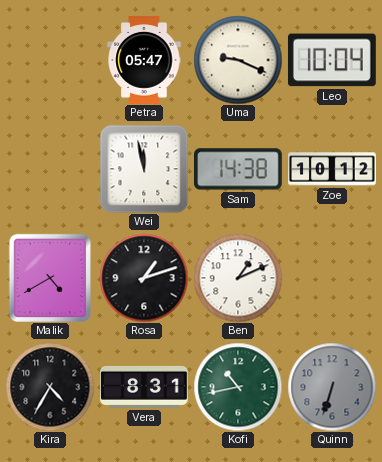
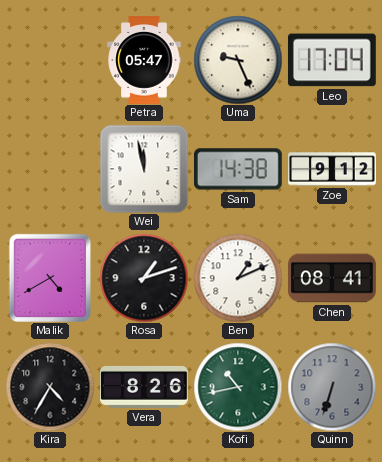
Uma: 9:19 -> 9:26
Leo: 10:04 -> 17:04
Zoe: 10:12 -> 9:12
Chen: none -> 08:41
Vera: 8:31 -> 8:26
